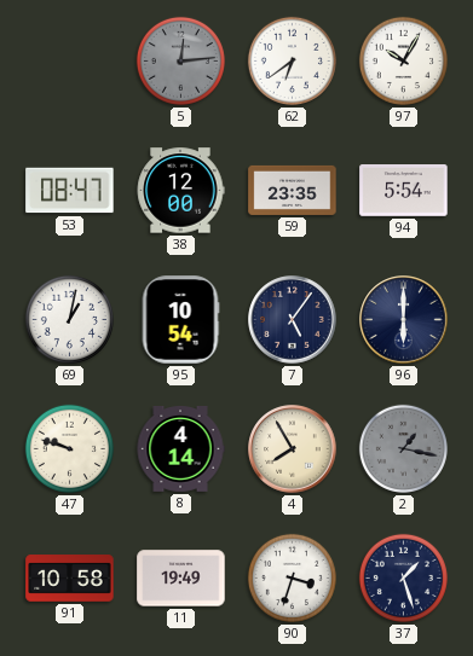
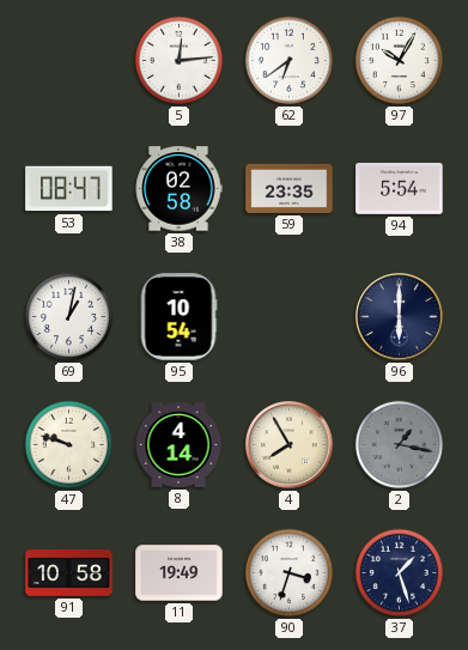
5 dial: grey -> white
38: 12:00 -> 02:58
7: 5:06 -> none
